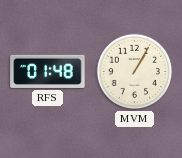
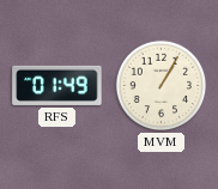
RFS: 01:48 -> 01:49
